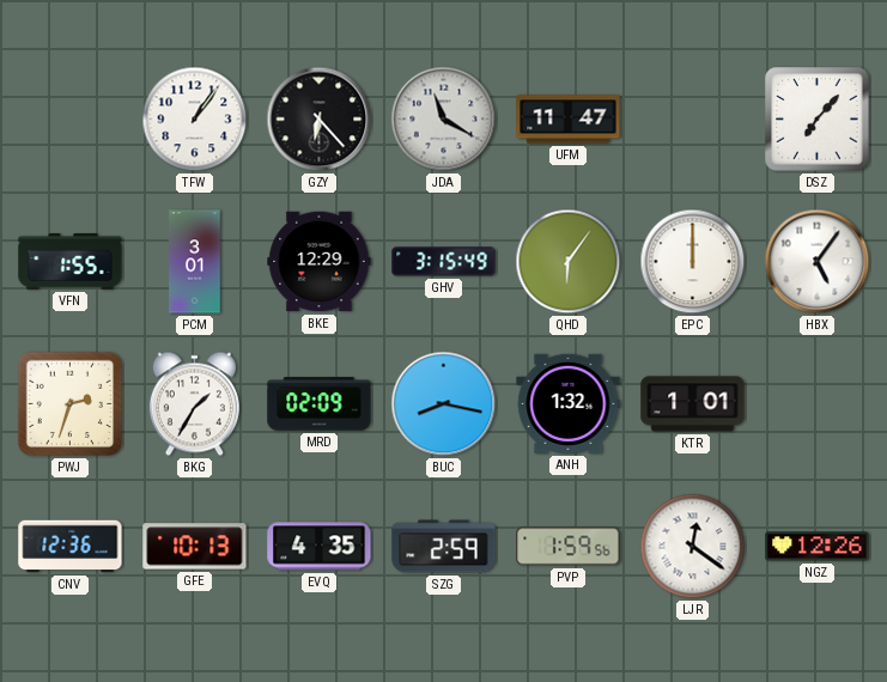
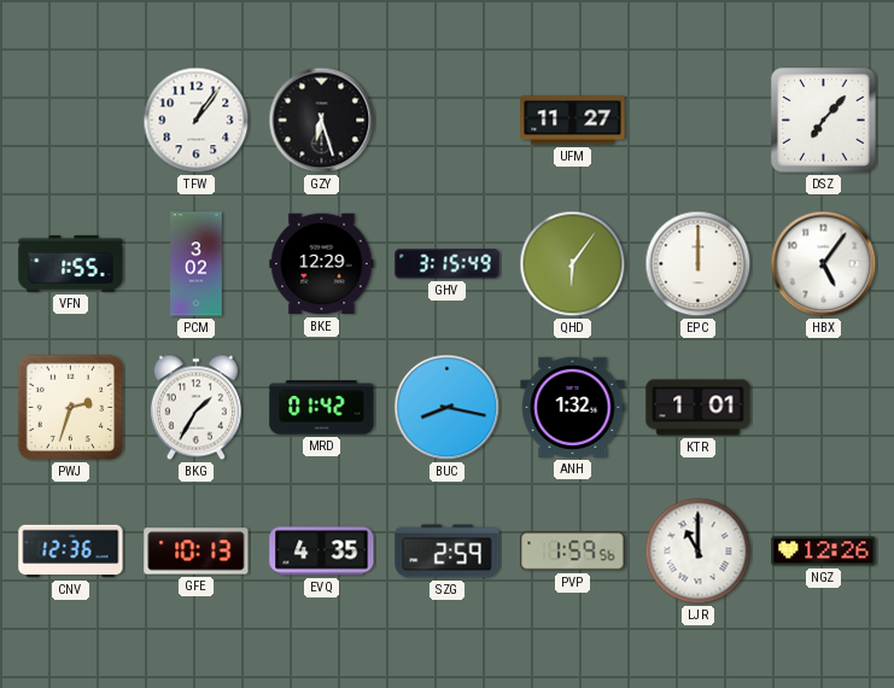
GZY: 6:23 -> 6:27
JDA: 11:20 -> none
UFM: 11:47 -> 11:27
PCM: 3:01 -> 3:02
MRD: 02:09 -> 01:42
LJR: 12:21 -> 11:00
